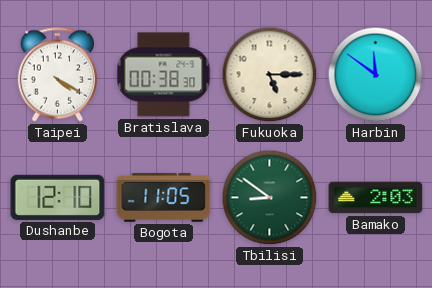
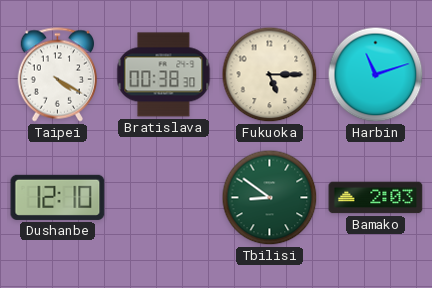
Harbin: 11:51 -> 11:12
Bogota: 11:05 -> none
